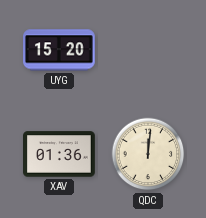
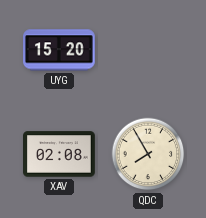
XAV: 01:36 -> 02:08
QDC: 12:01 -> 7:55
